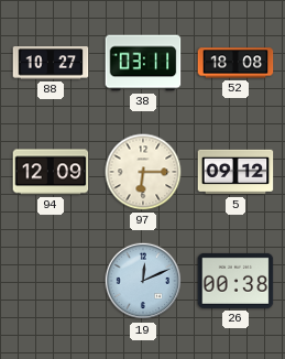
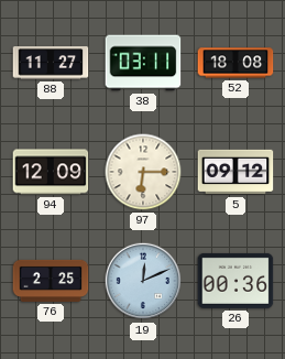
88: 10:27 -> 11:27
76: none -> 2:25
26: 00:38 -> 00:36
